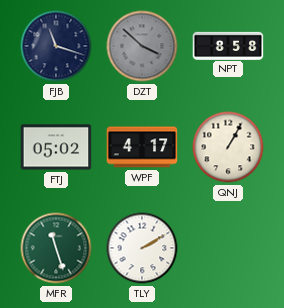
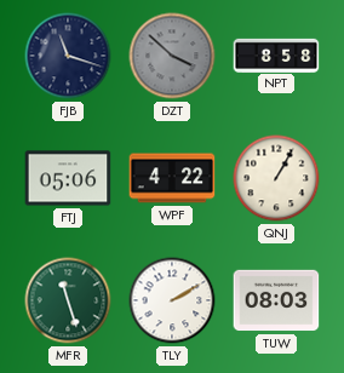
FTJ: 05:02 -> 05:06
WPF: 4:17 -> 4:22
TUW: none -> 08:03
